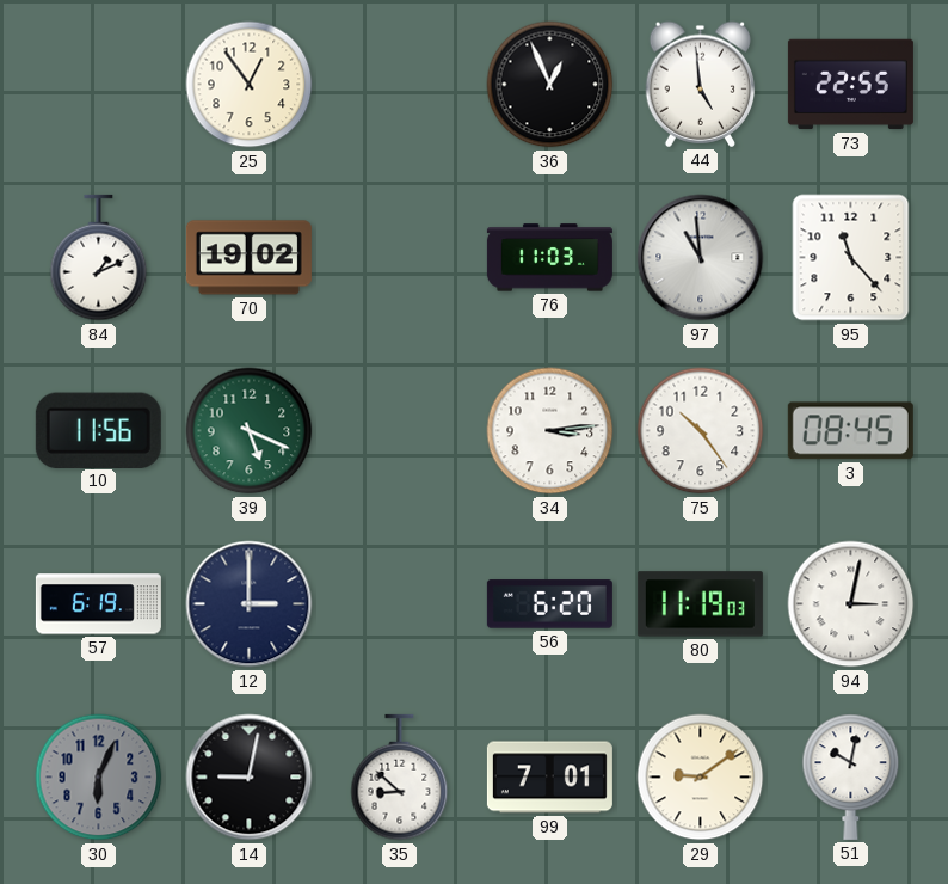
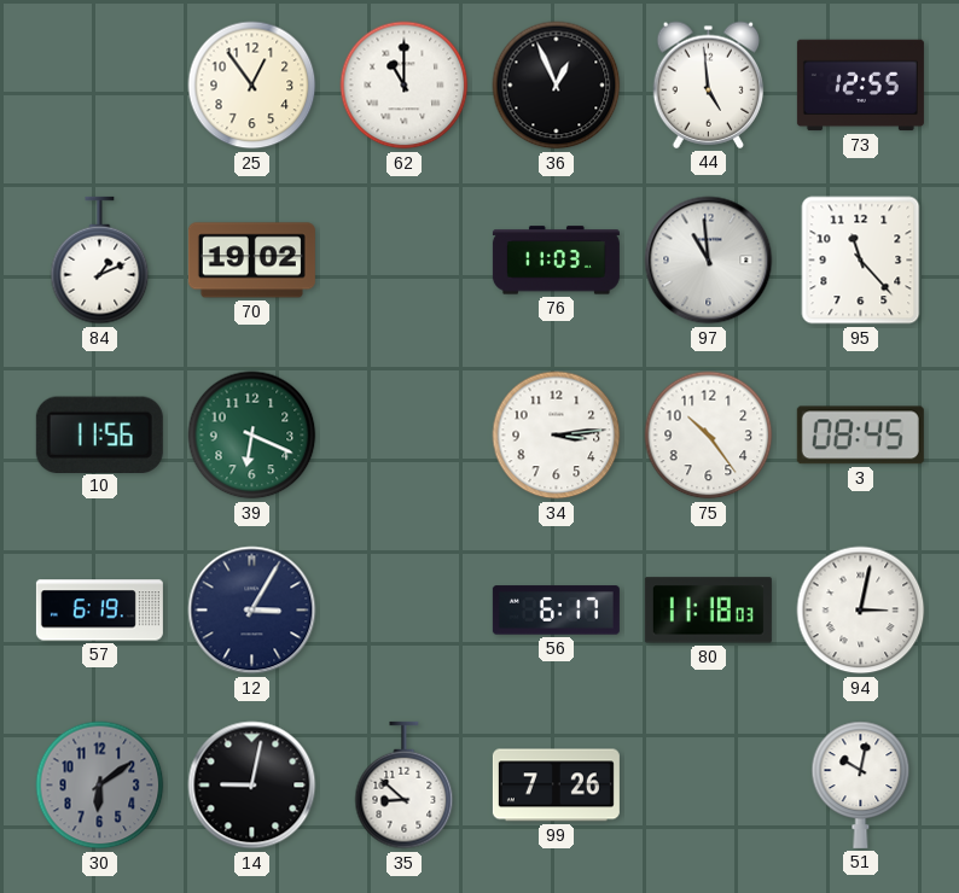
62: none -> 11:00
73: 22:55 -> 12:55
39: 5:19 -> 6:19
12: 3:00 -> 3:05
56: 6:20 -> 6:17
80: 11:19 -> 11:18
30: 6:04 -> 6:09
99: 7:01 -> 7:26
29: 9:09 -> none
